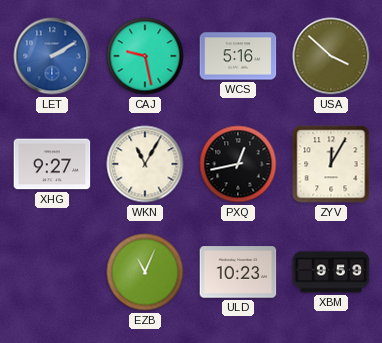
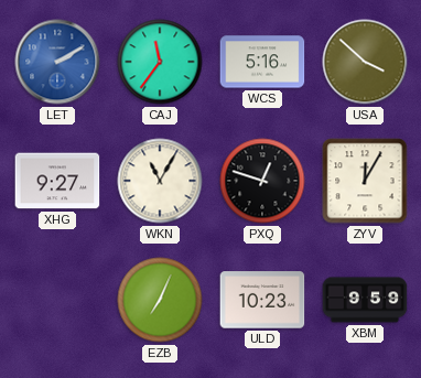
CAJ: 9:28 -> 11:36
PXQ: 12:43 -> 12:48
EZB: 11:04 -> 7:04
